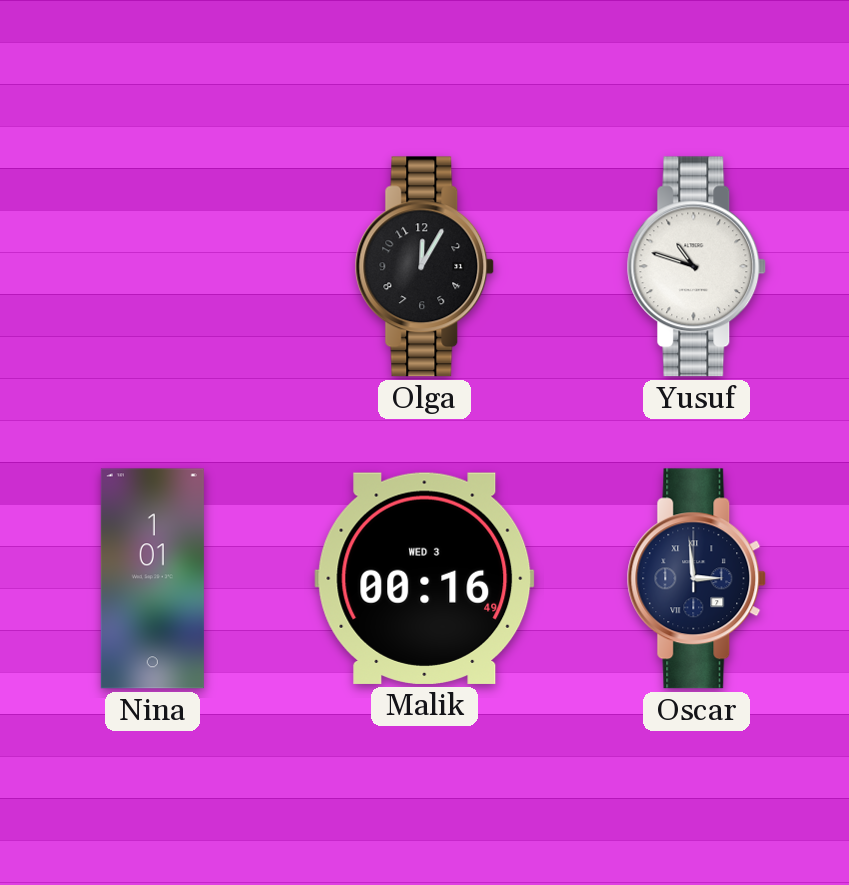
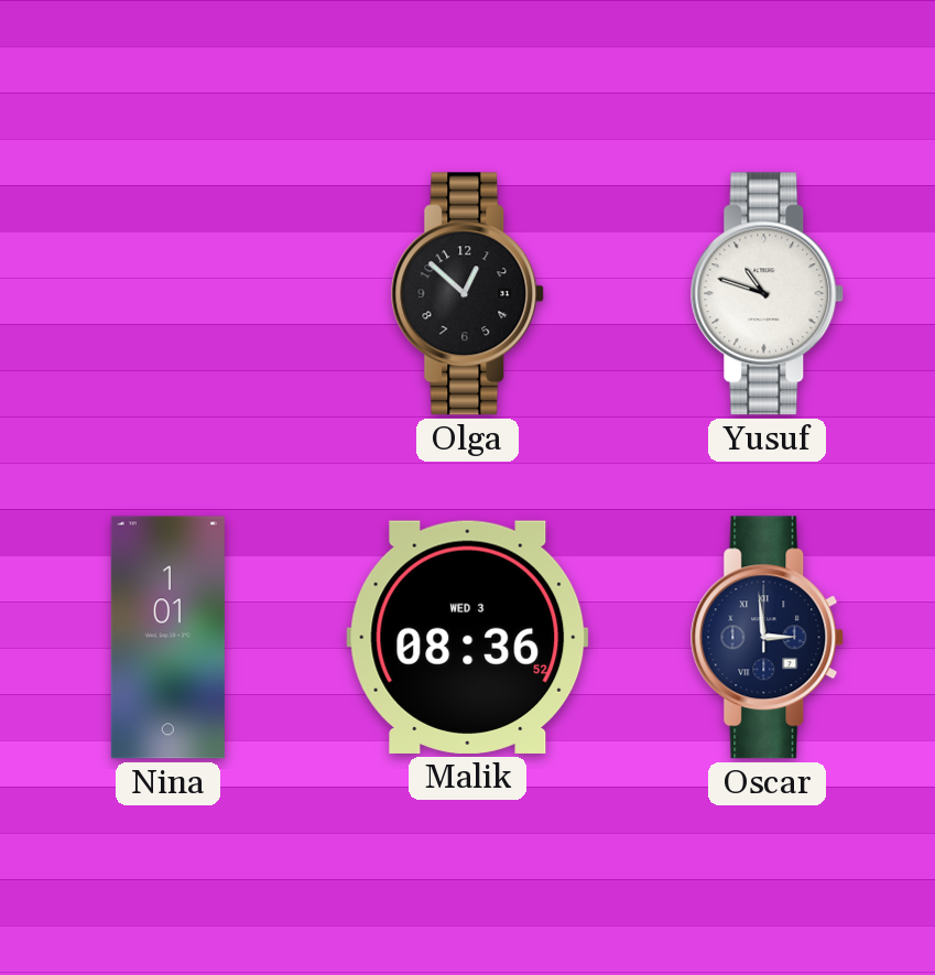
Olga: 12:05 -> 12:52
Malik: 00:16 -> 08:36
